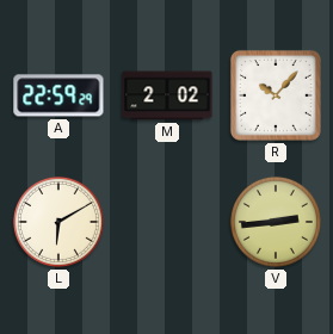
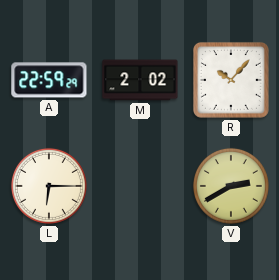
L: 6:10 -> 6:15
V: 2:44 -> 2:40
